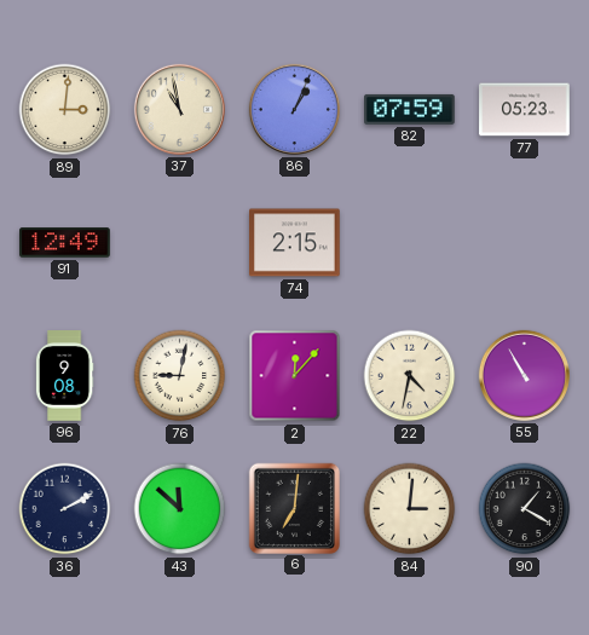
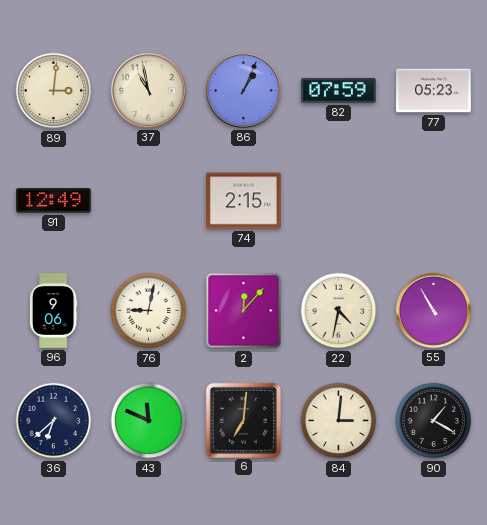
96: 9:08 -> 9:06
36: 2:10 -> 6:38
43: 11:52 -> 11:49
